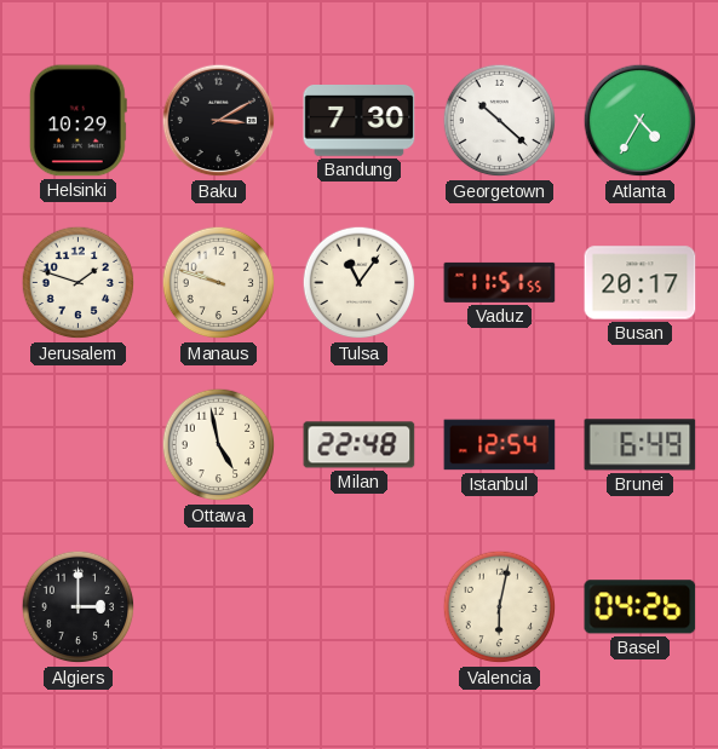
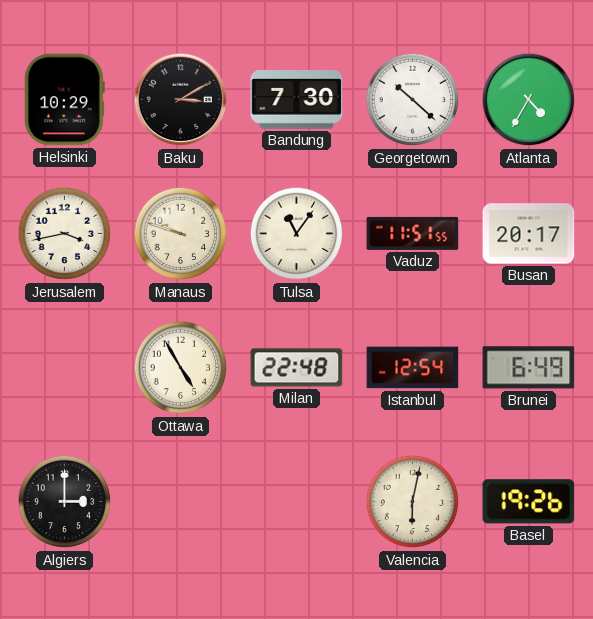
Jerusalem: 1:48 -> 3:43
Ottawa: 4:58 -> 4:55
Basel: 04:26 -> 19:26
